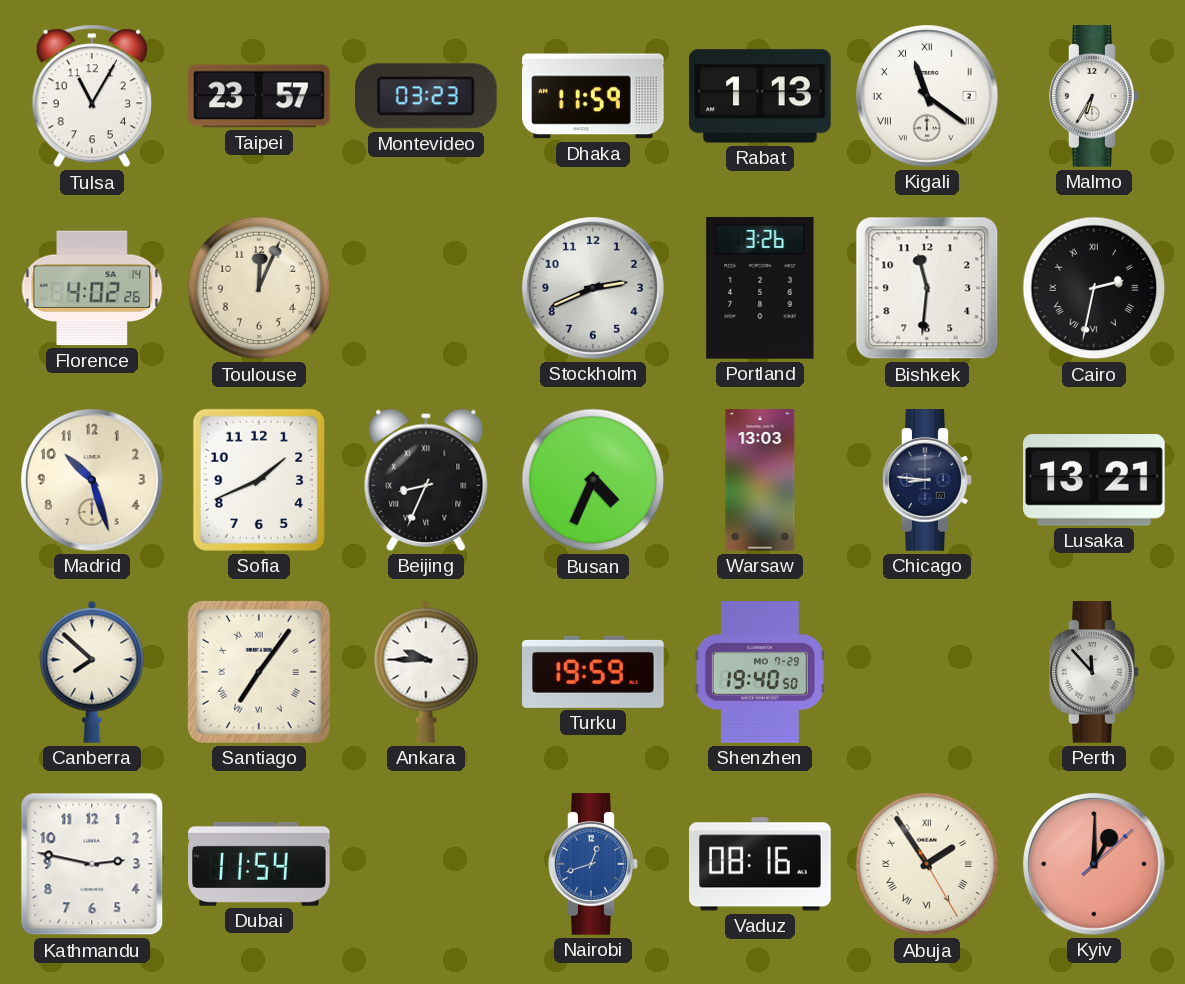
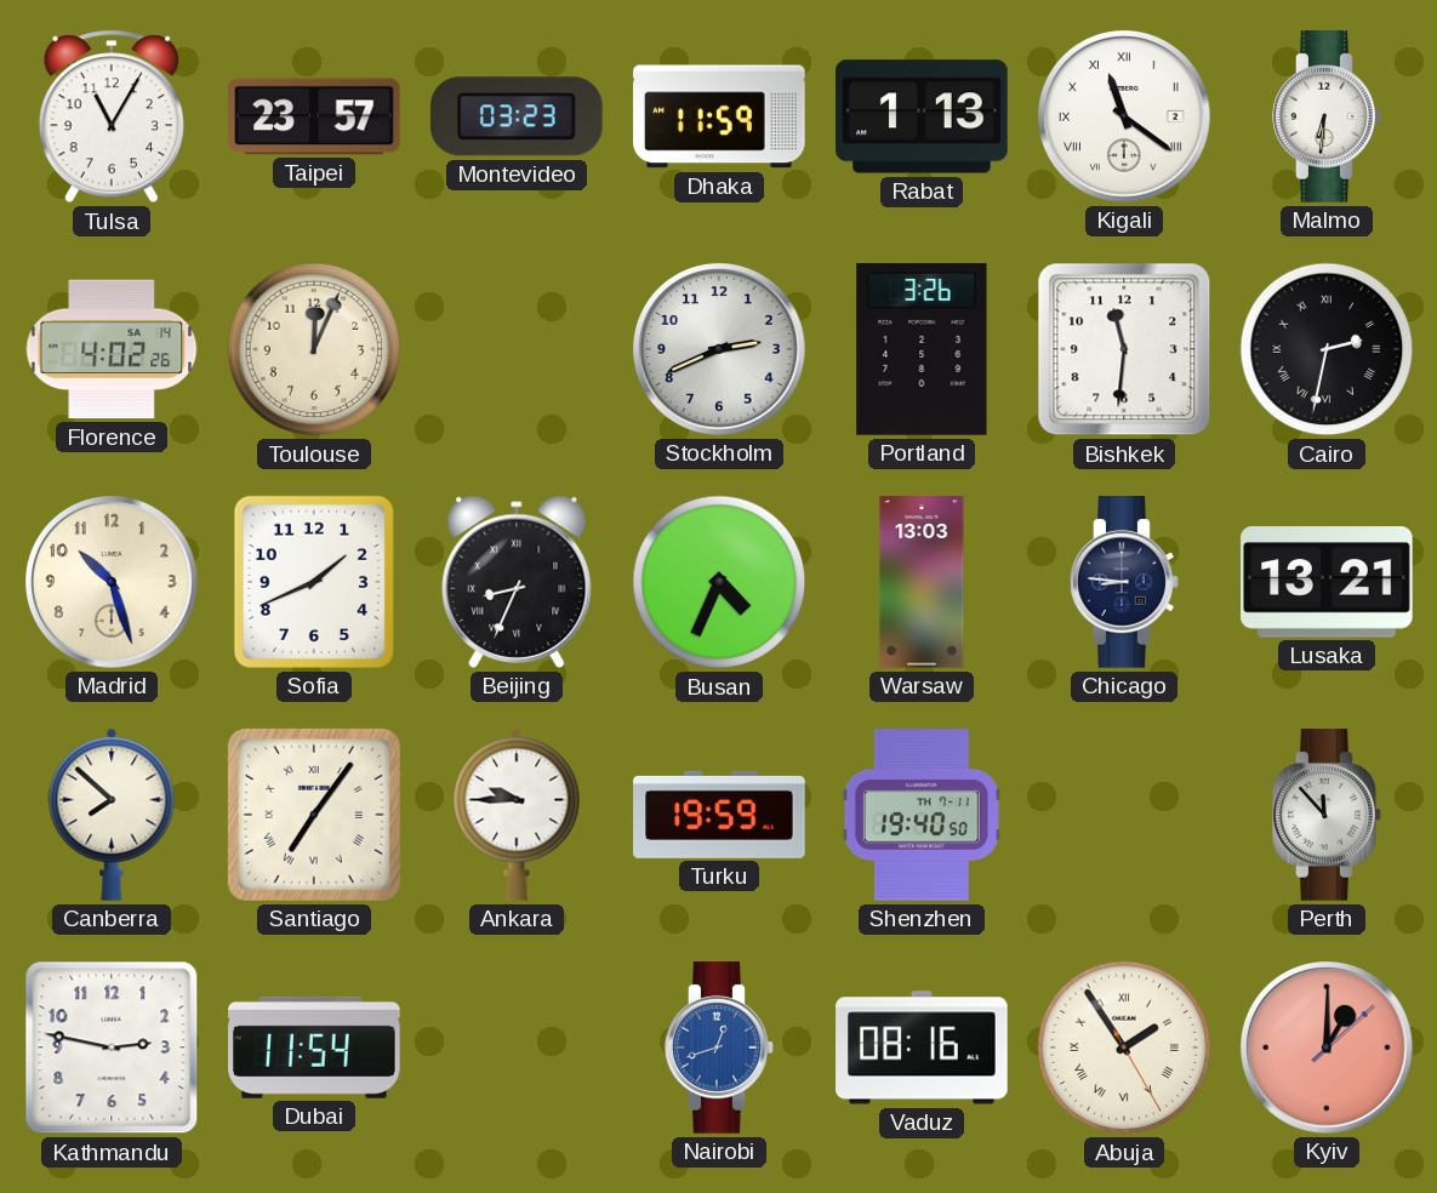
Malmo: 6:35 -> 6:31
Shenzhen date: MO 7-29 -> TH 7-11
